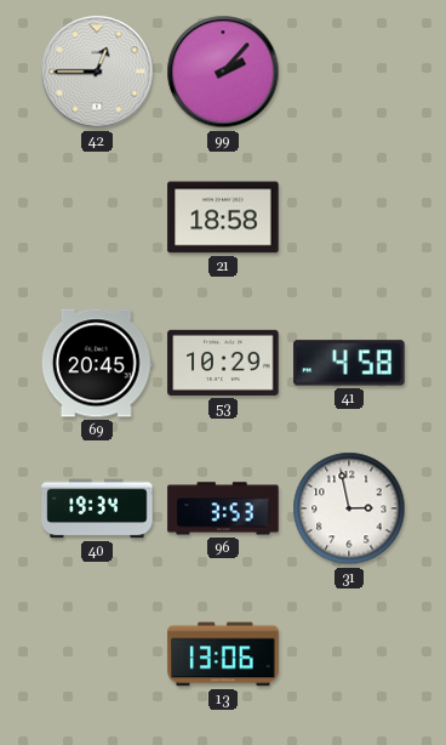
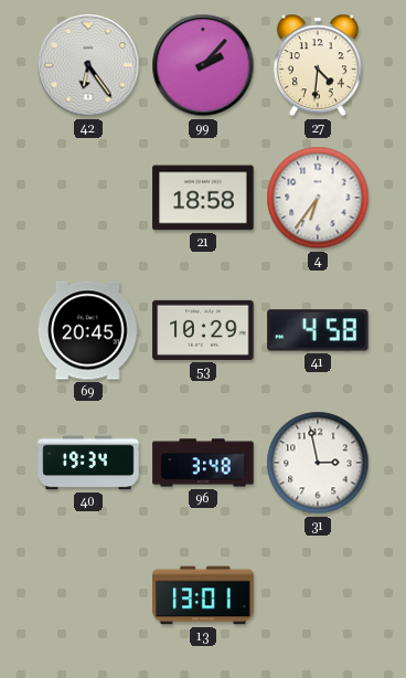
42: 12:45 -> 6:24
27: none -> 4:31
4: none -> 6:36
96: 3:53 -> 3:48
13: 13:06 -> 13:01
